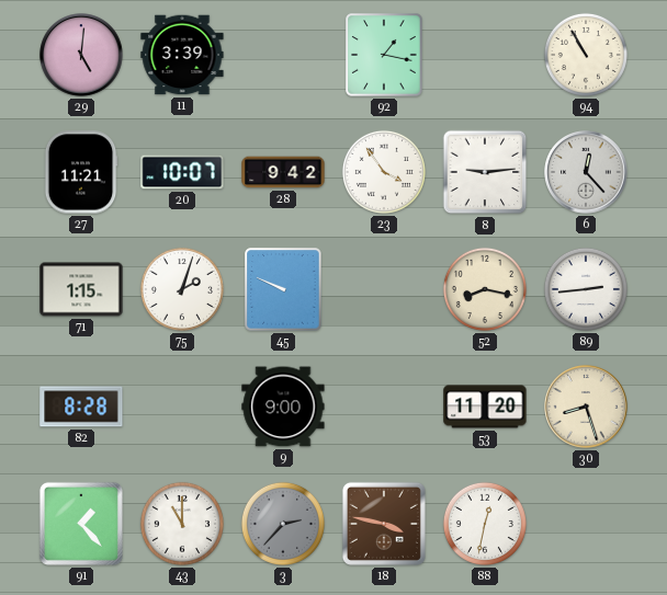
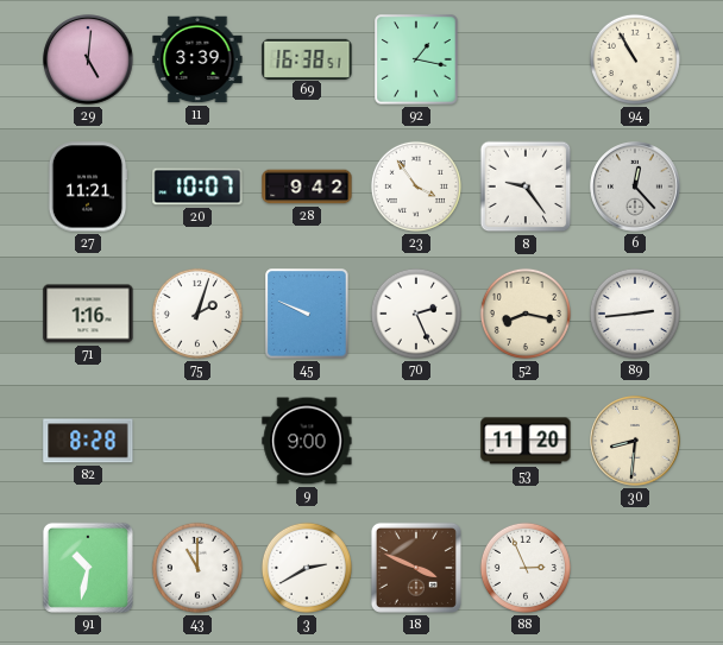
69: none -> 16:38
8: 9:14 -> 9:24
71: 1:15 -> 1:16
70: none -> 2:26
30: 8:27 -> 8:31
91: 1:23 -> 10:32
3: 2:37 -> 2:40
3 dial: grey -> white
18: 3:47 -> 3:49
88: 12:32 -> 2:56
